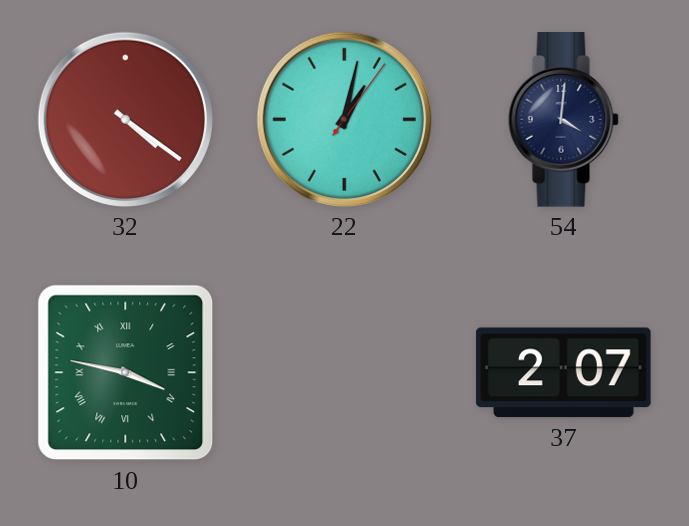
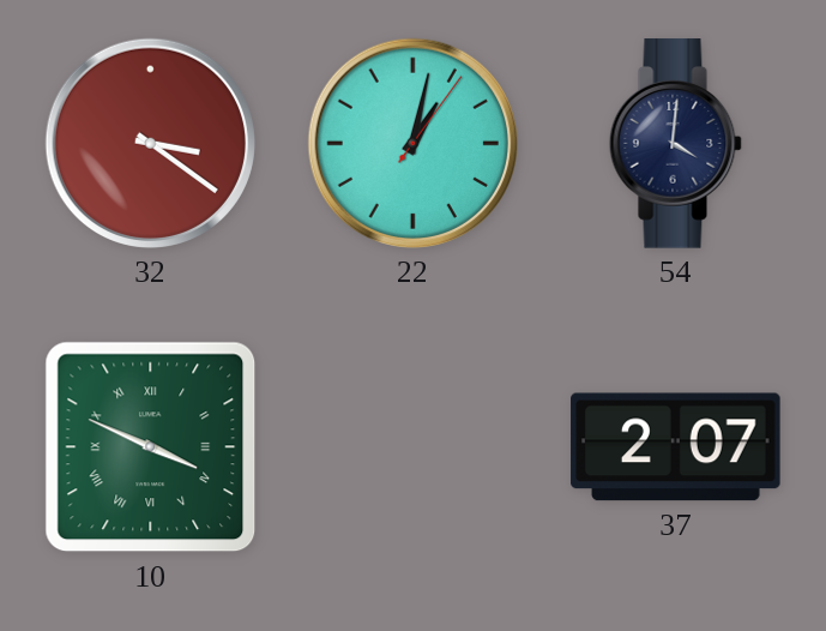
32: 4:21 -> 3:21
10: 3:47 -> 3:49
